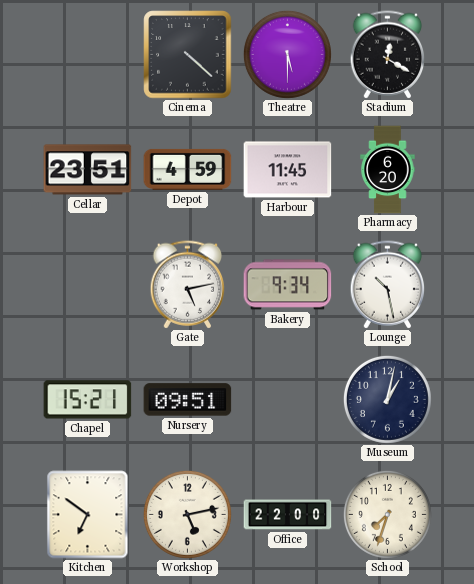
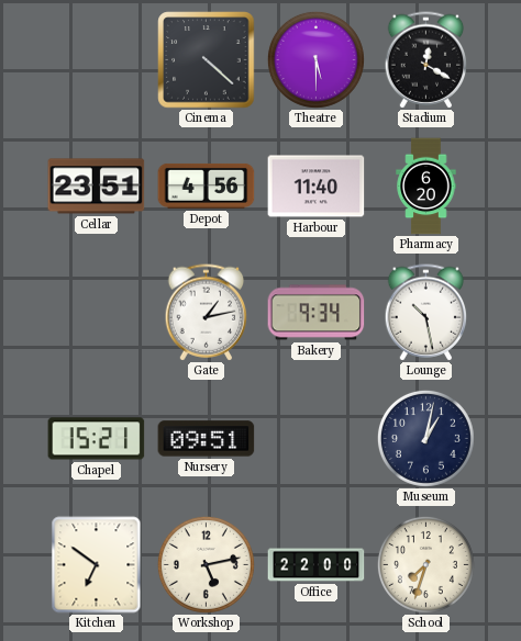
Depot: 4:59 -> 4:56
Harbour: 11:45 -> 11:40
Gate: 5:13 -> 1:13
